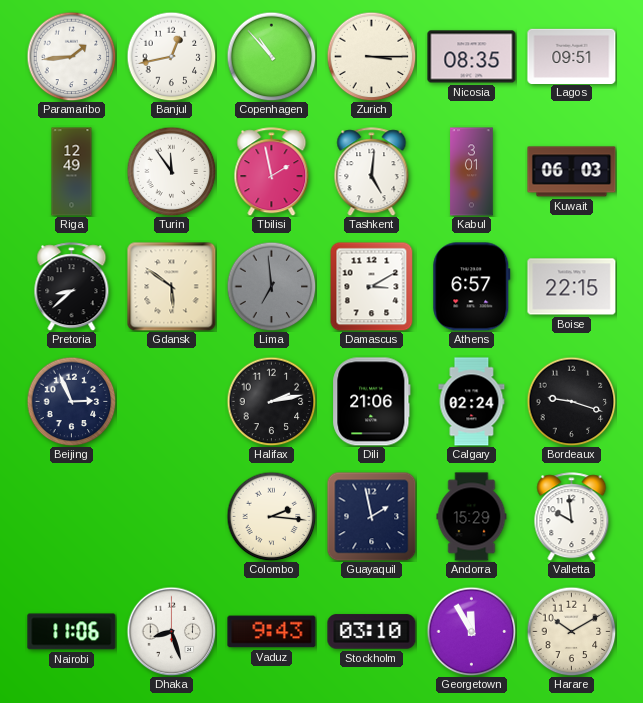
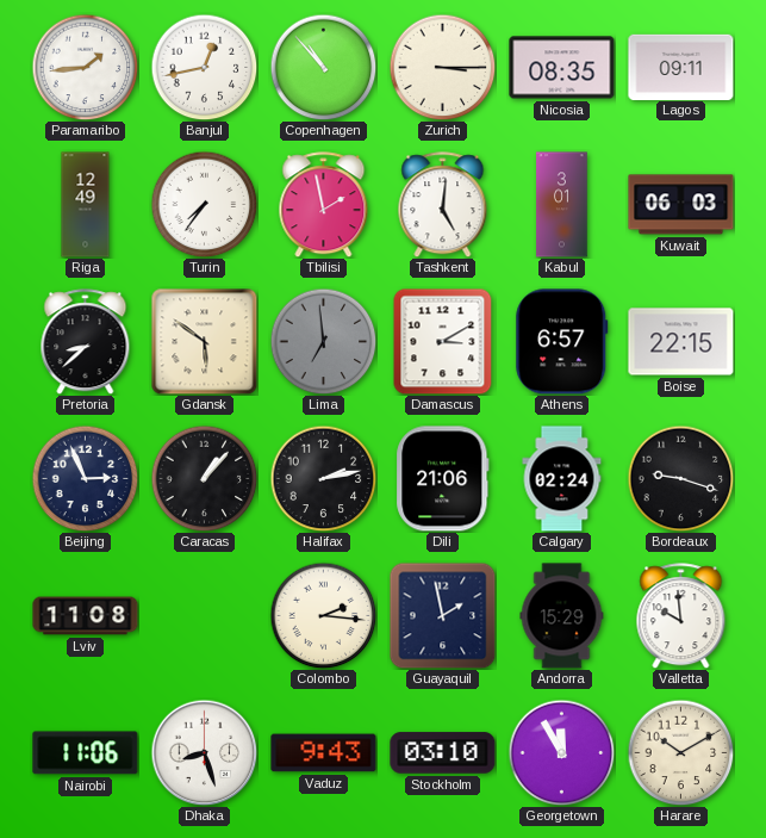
Lagos: 09:51 -> 09:11
Turin: 11:54 -> 7:36
Caracas: none -> 1:07
Lviv: none -> 11:08
